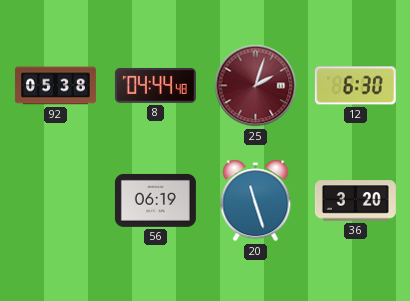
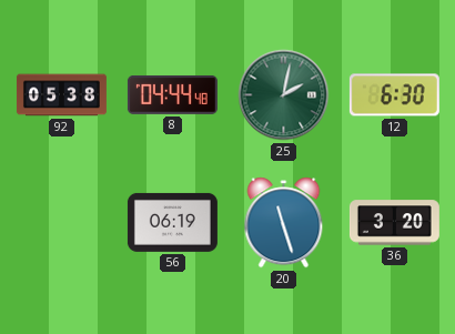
25: 2:03 -> 2:02
25 dial: burgundy -> green
